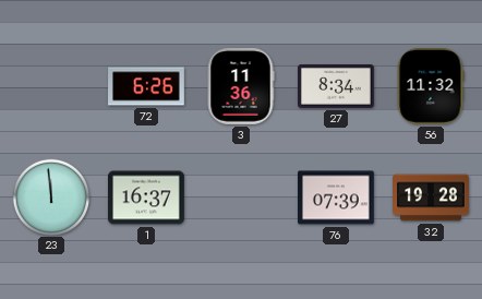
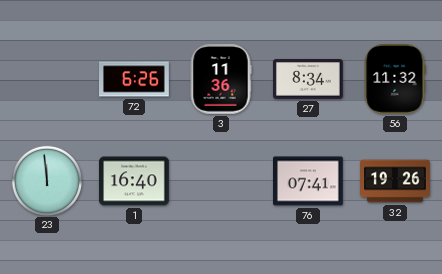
1: 16:37 -> 16:40
76: 07:39 -> 07:41
32: 19:28 -> 19:26
